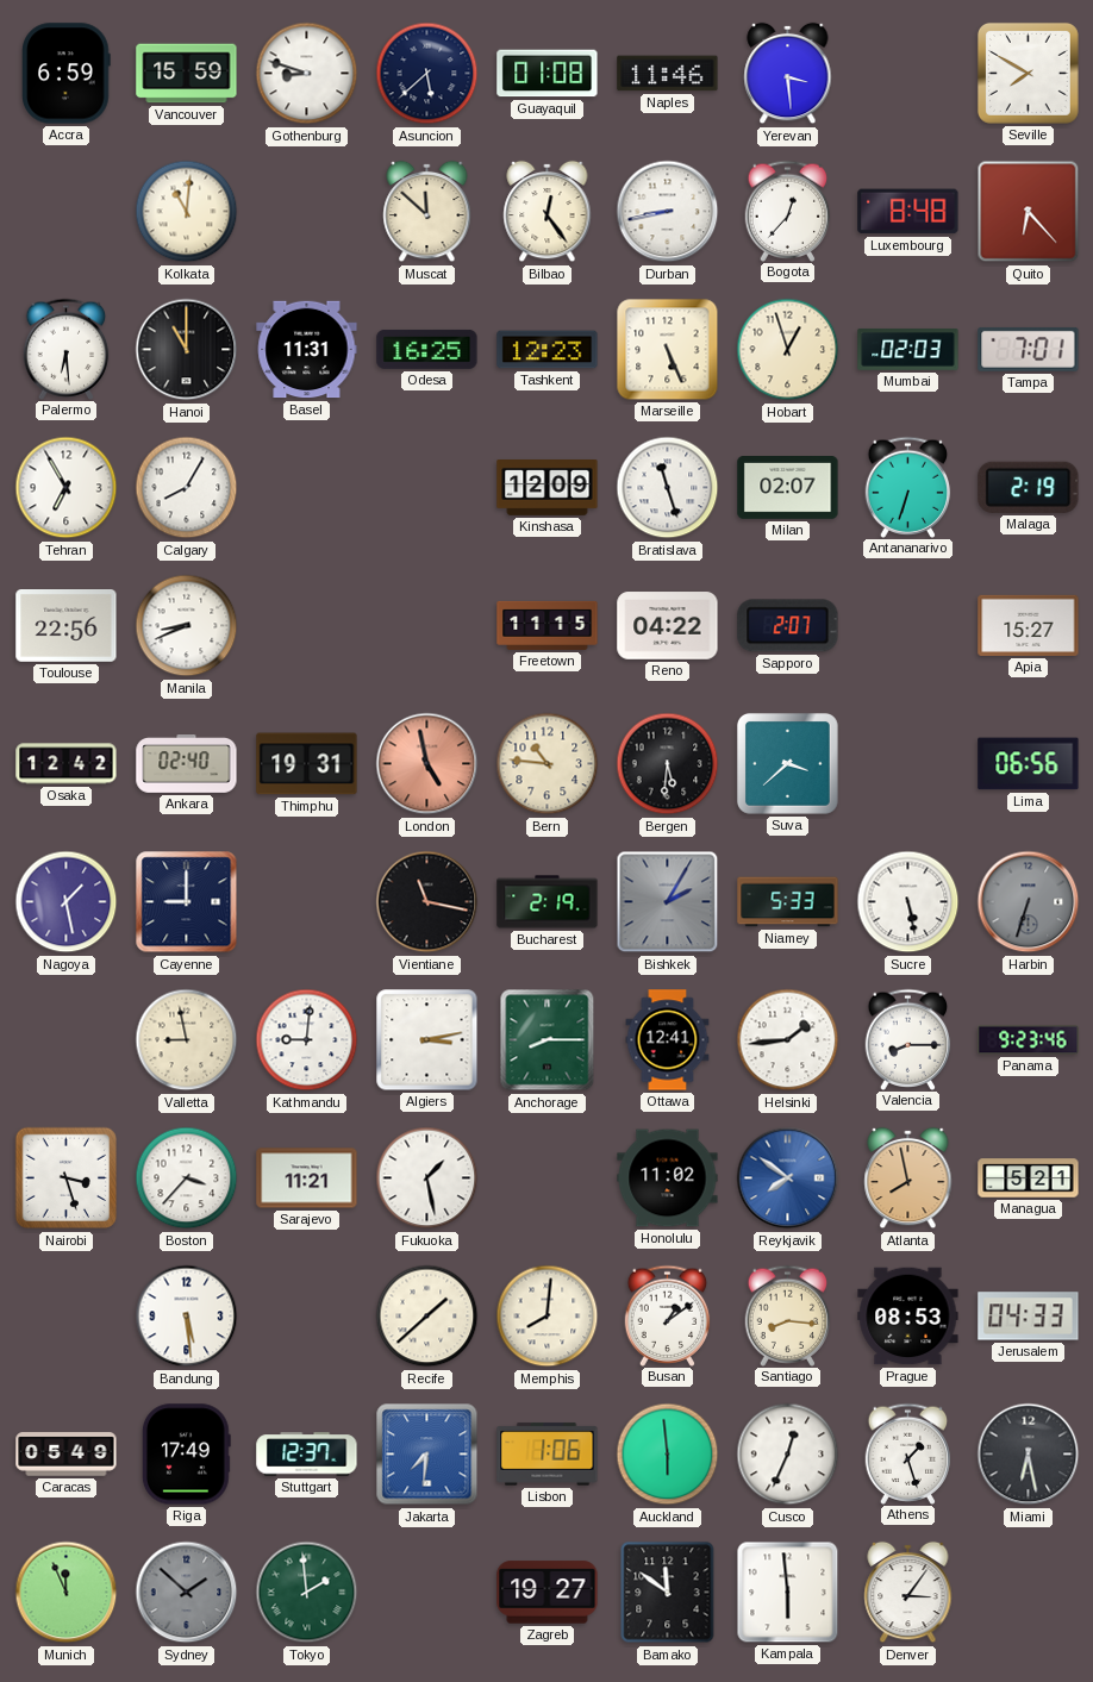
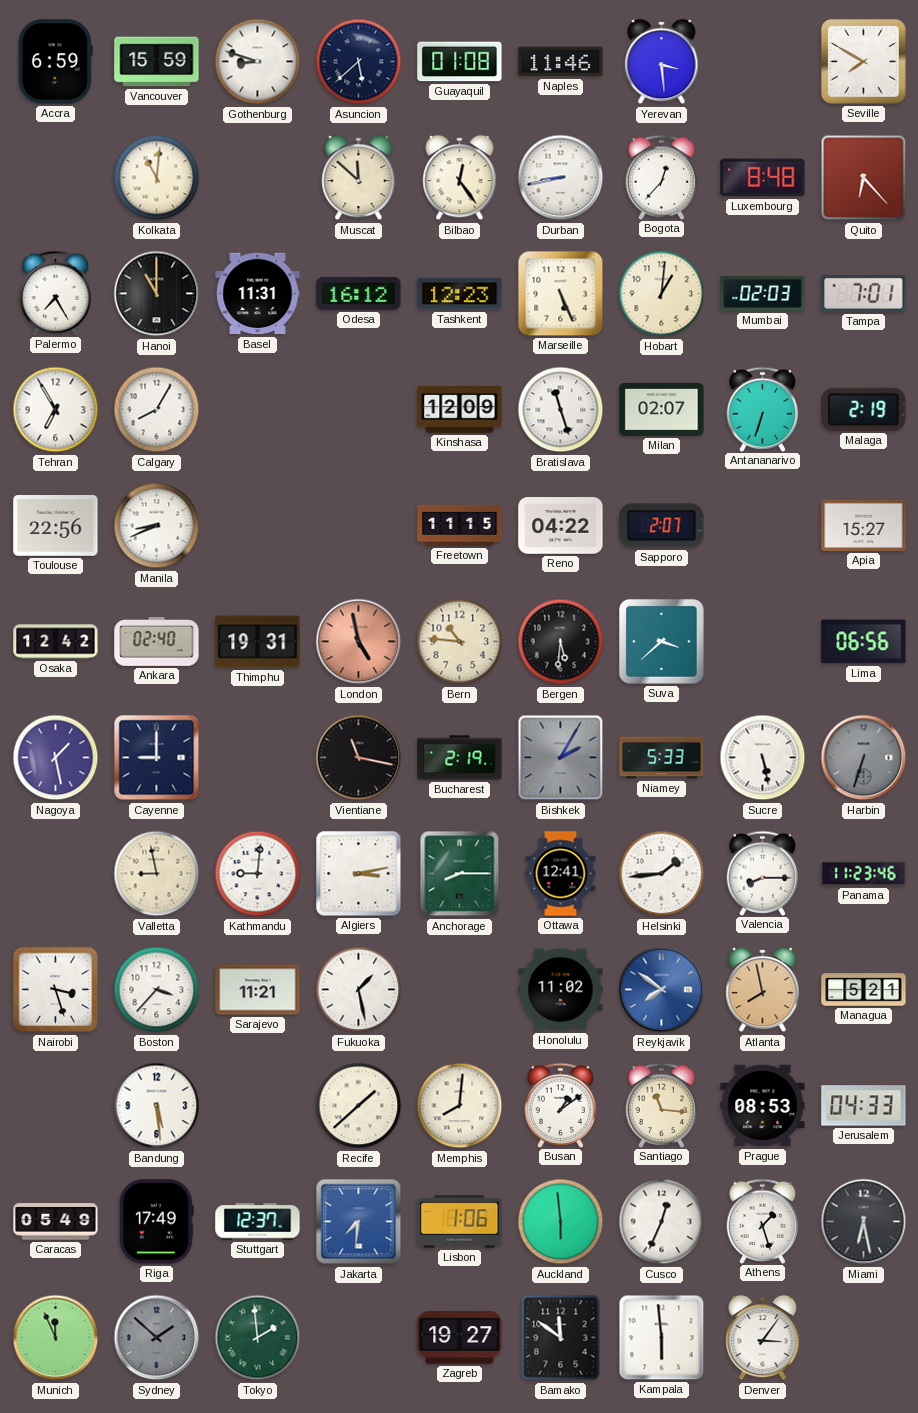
Palermo: 6:29 -> 7:25
Odesa: 16:25 -> 16:12
Hobart: 12:57 -> 1:01
Panama: 9:23 -> 11:23
Santiago: 8:16 -> 11:16
